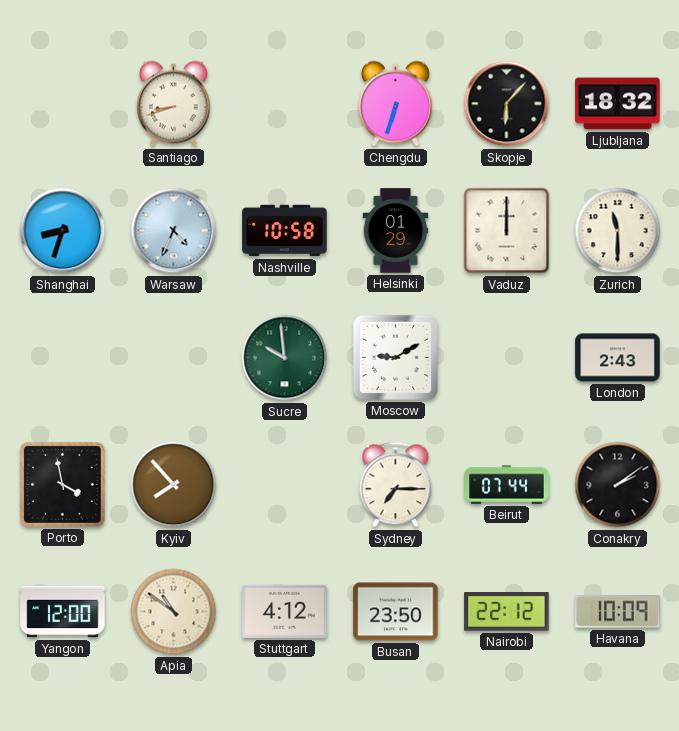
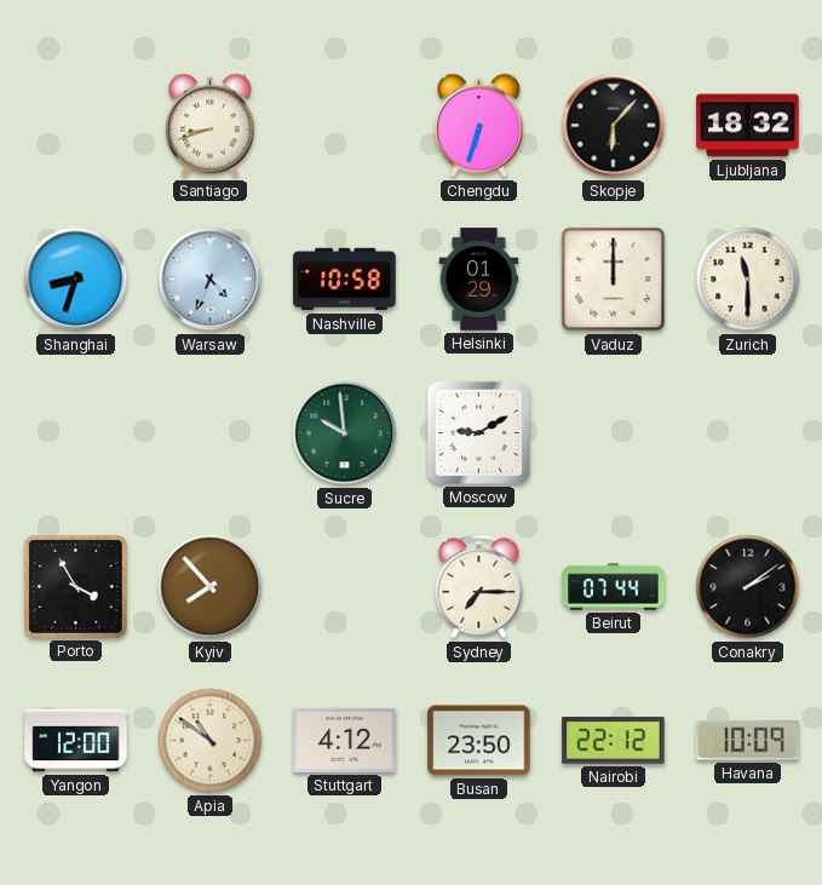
London: 2:43 -> none
Porto: 3:58 -> 3:55
